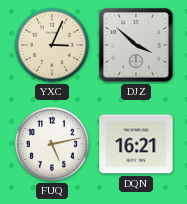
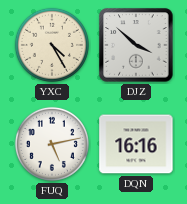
YXC: 3:04 -> 4:25
DQN: 16:21 -> 16:16
